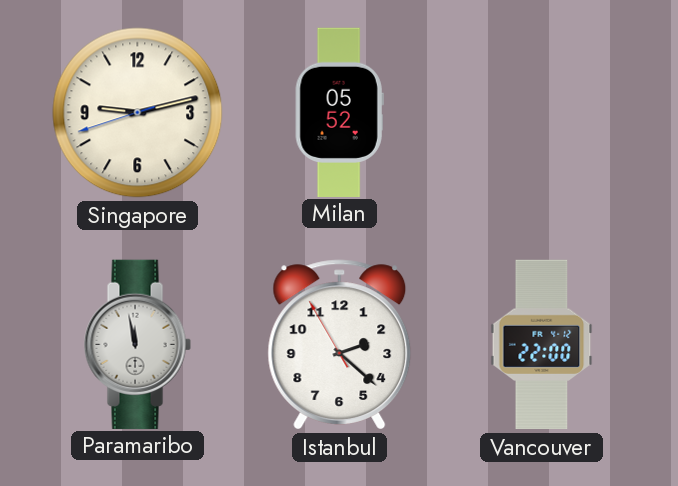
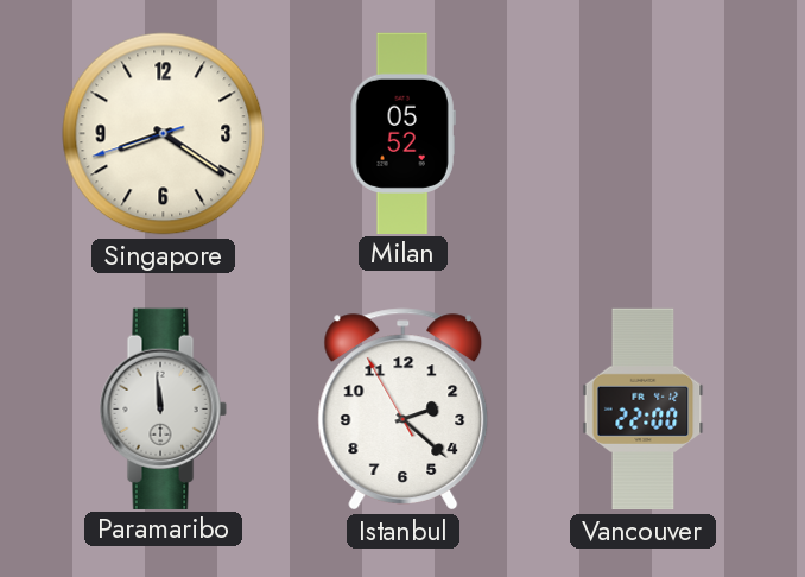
Singapore: 9:12 -> 8:20
Paramaribo: 11:58 -> 11:59
